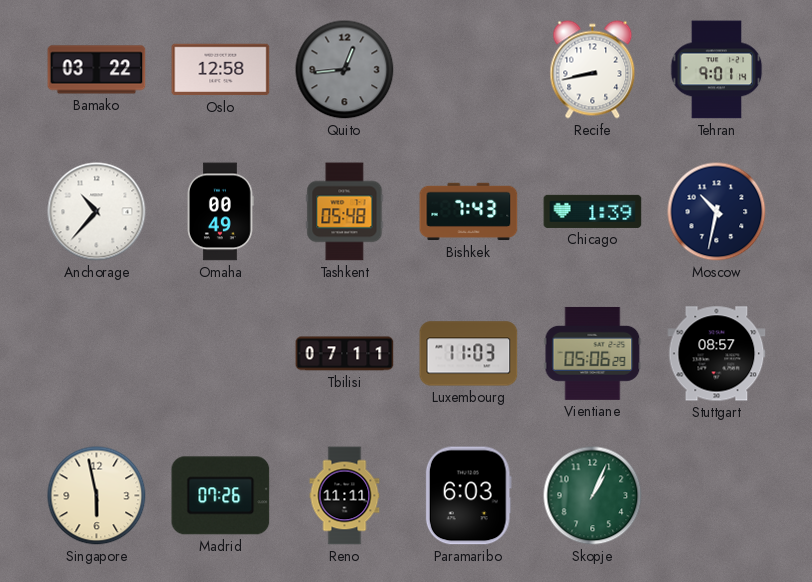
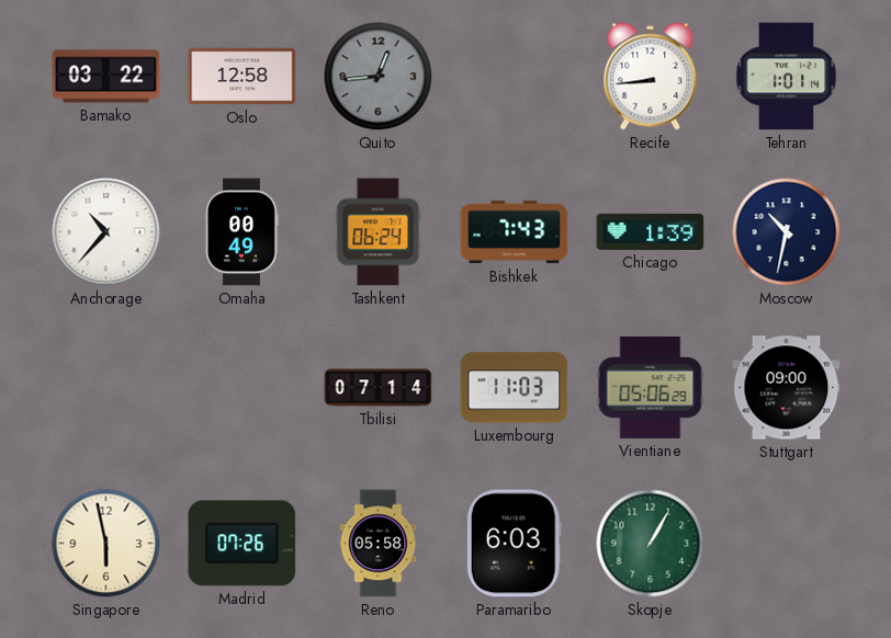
Recife: 8:43 -> 8:44
Tehran: 9:01 -> 1:01
Tashkent: 05:48 -> 06:24
Tbilisi: 07:11 -> 07:14
Stuttgart: 08:57 -> 09:00
Reno: 11:11 -> 05:58
Skopje: 1:04 -> 1:05
